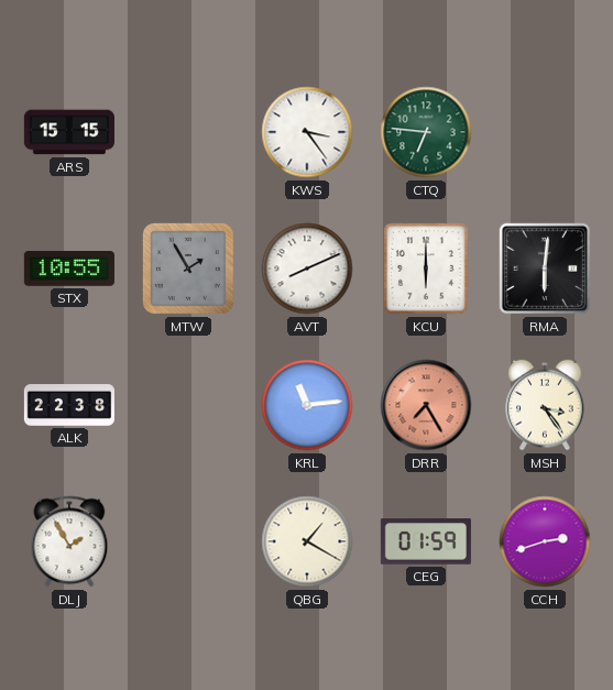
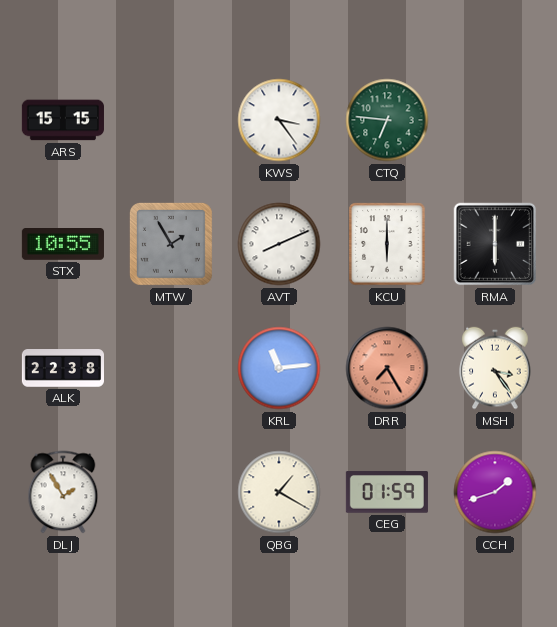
RMA: 6:01 -> 6:00
CCH: 2:42 -> 1:42
